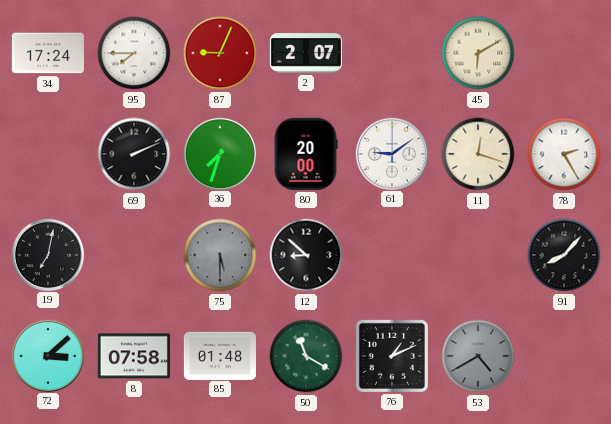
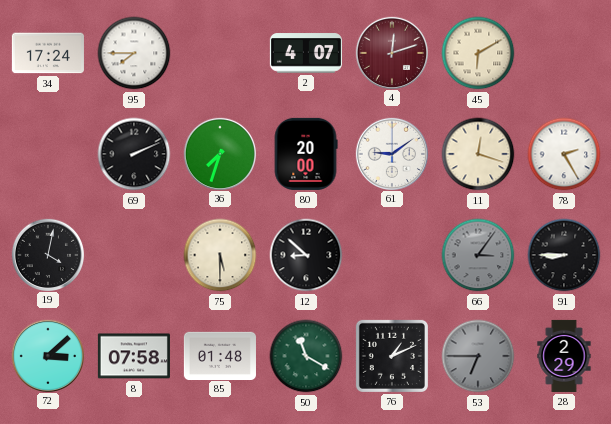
87: 9:04 -> none
2: 2:07 -> 4:07
4: none -> 12:12
19: 7:02 -> 4:02
75 dial: grey -> cream
66: none -> 3:06
91: 8:07 -> 8:45
53: 4:40 -> 6:45
28: none -> 2:29
